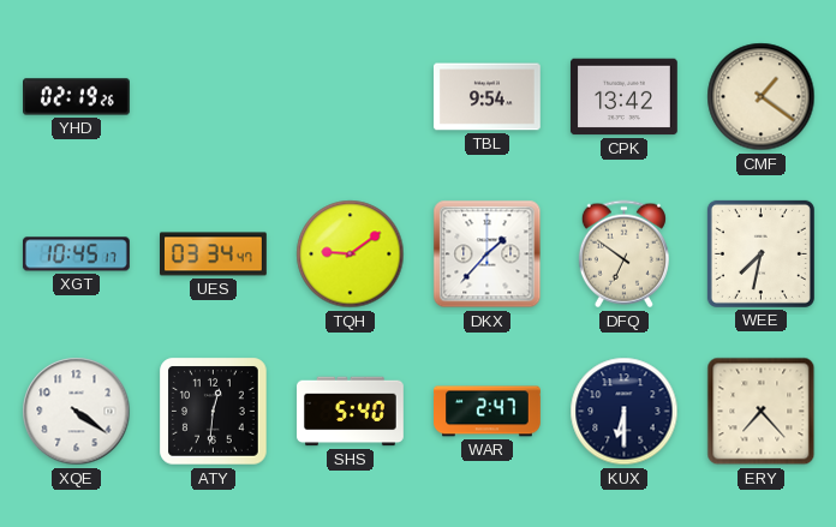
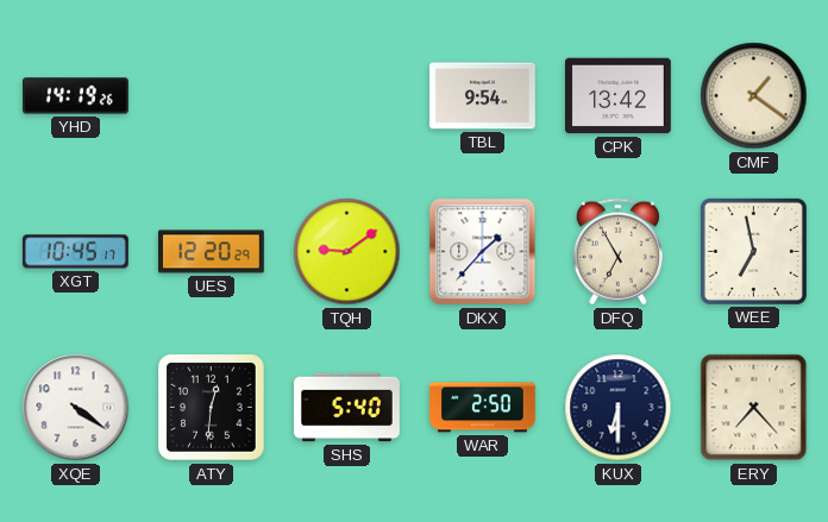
YHD: 02:19 -> 14:19
UES: 03:34 -> 12:20
DFQ: 6:51 -> 6:55
WEE: 7:32 -> 6:58
WAR: 2:47 -> 2:50
